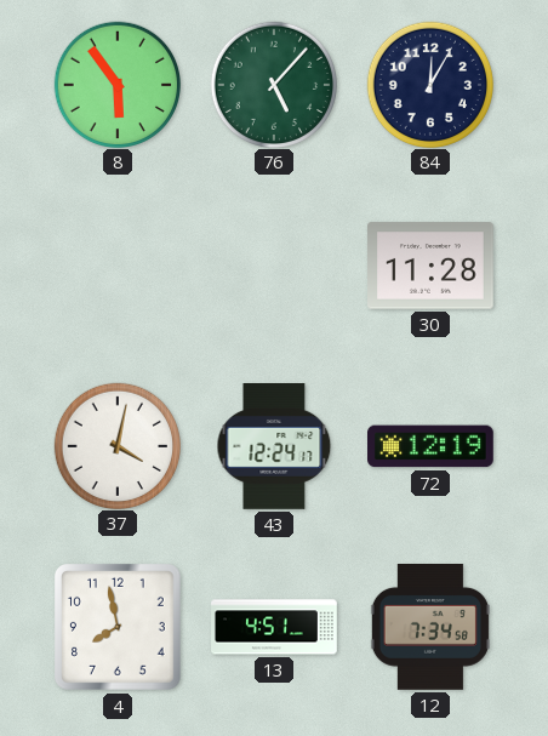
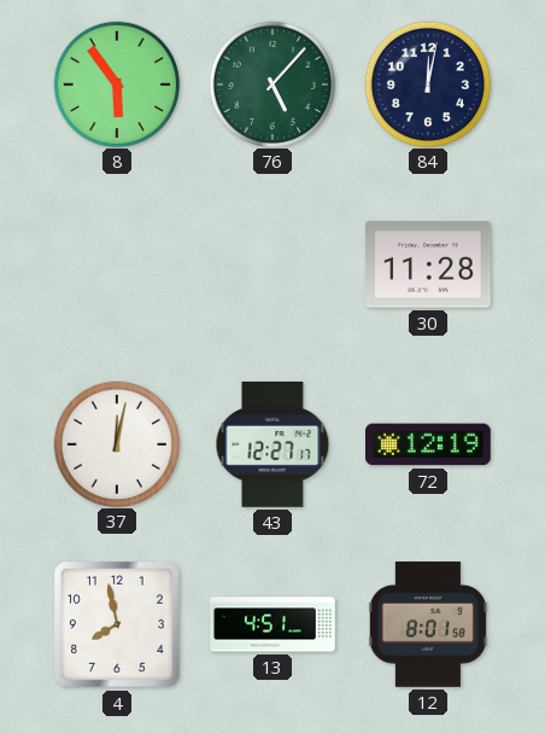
84: 12:05 -> 12:02
37: 4:02 -> 12:02
43: 12:24 -> 12:27
12: 7:34 -> 8:01
